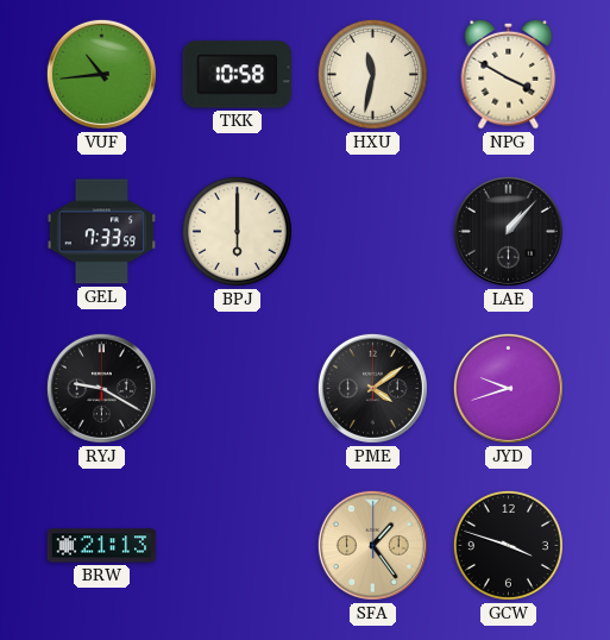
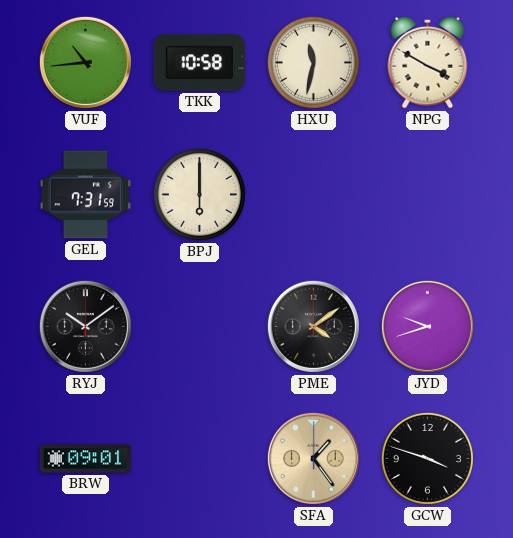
GEL: 7:33 -> 7:31
LAE: 1:07 -> none
RYJ: 9:20 -> 10:09
BRW: 21:13 -> 09:01
